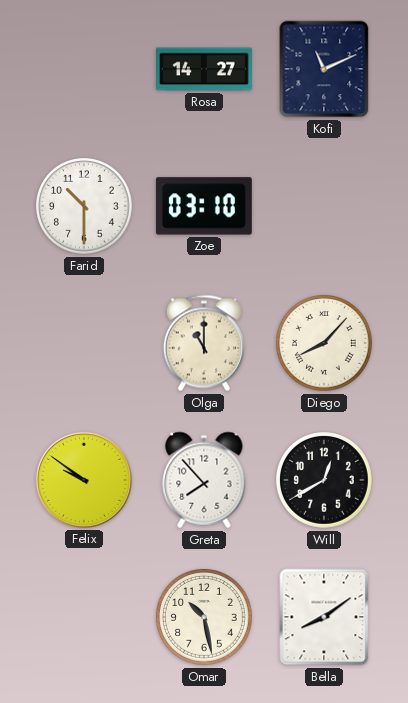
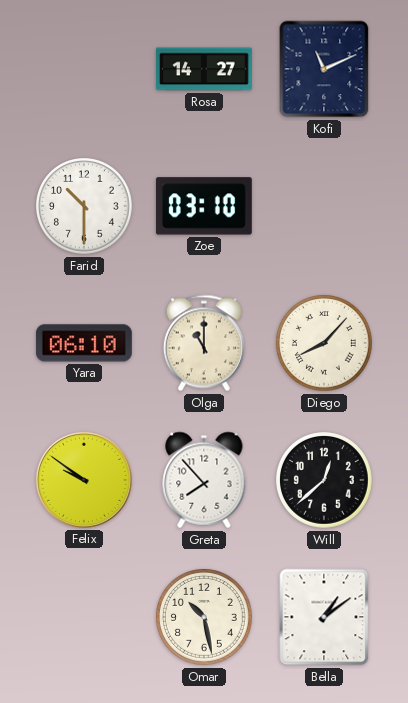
Yara: none -> 06:10
Will: 12:40 -> 12:38
Bella: 8:09 -> 1:09
